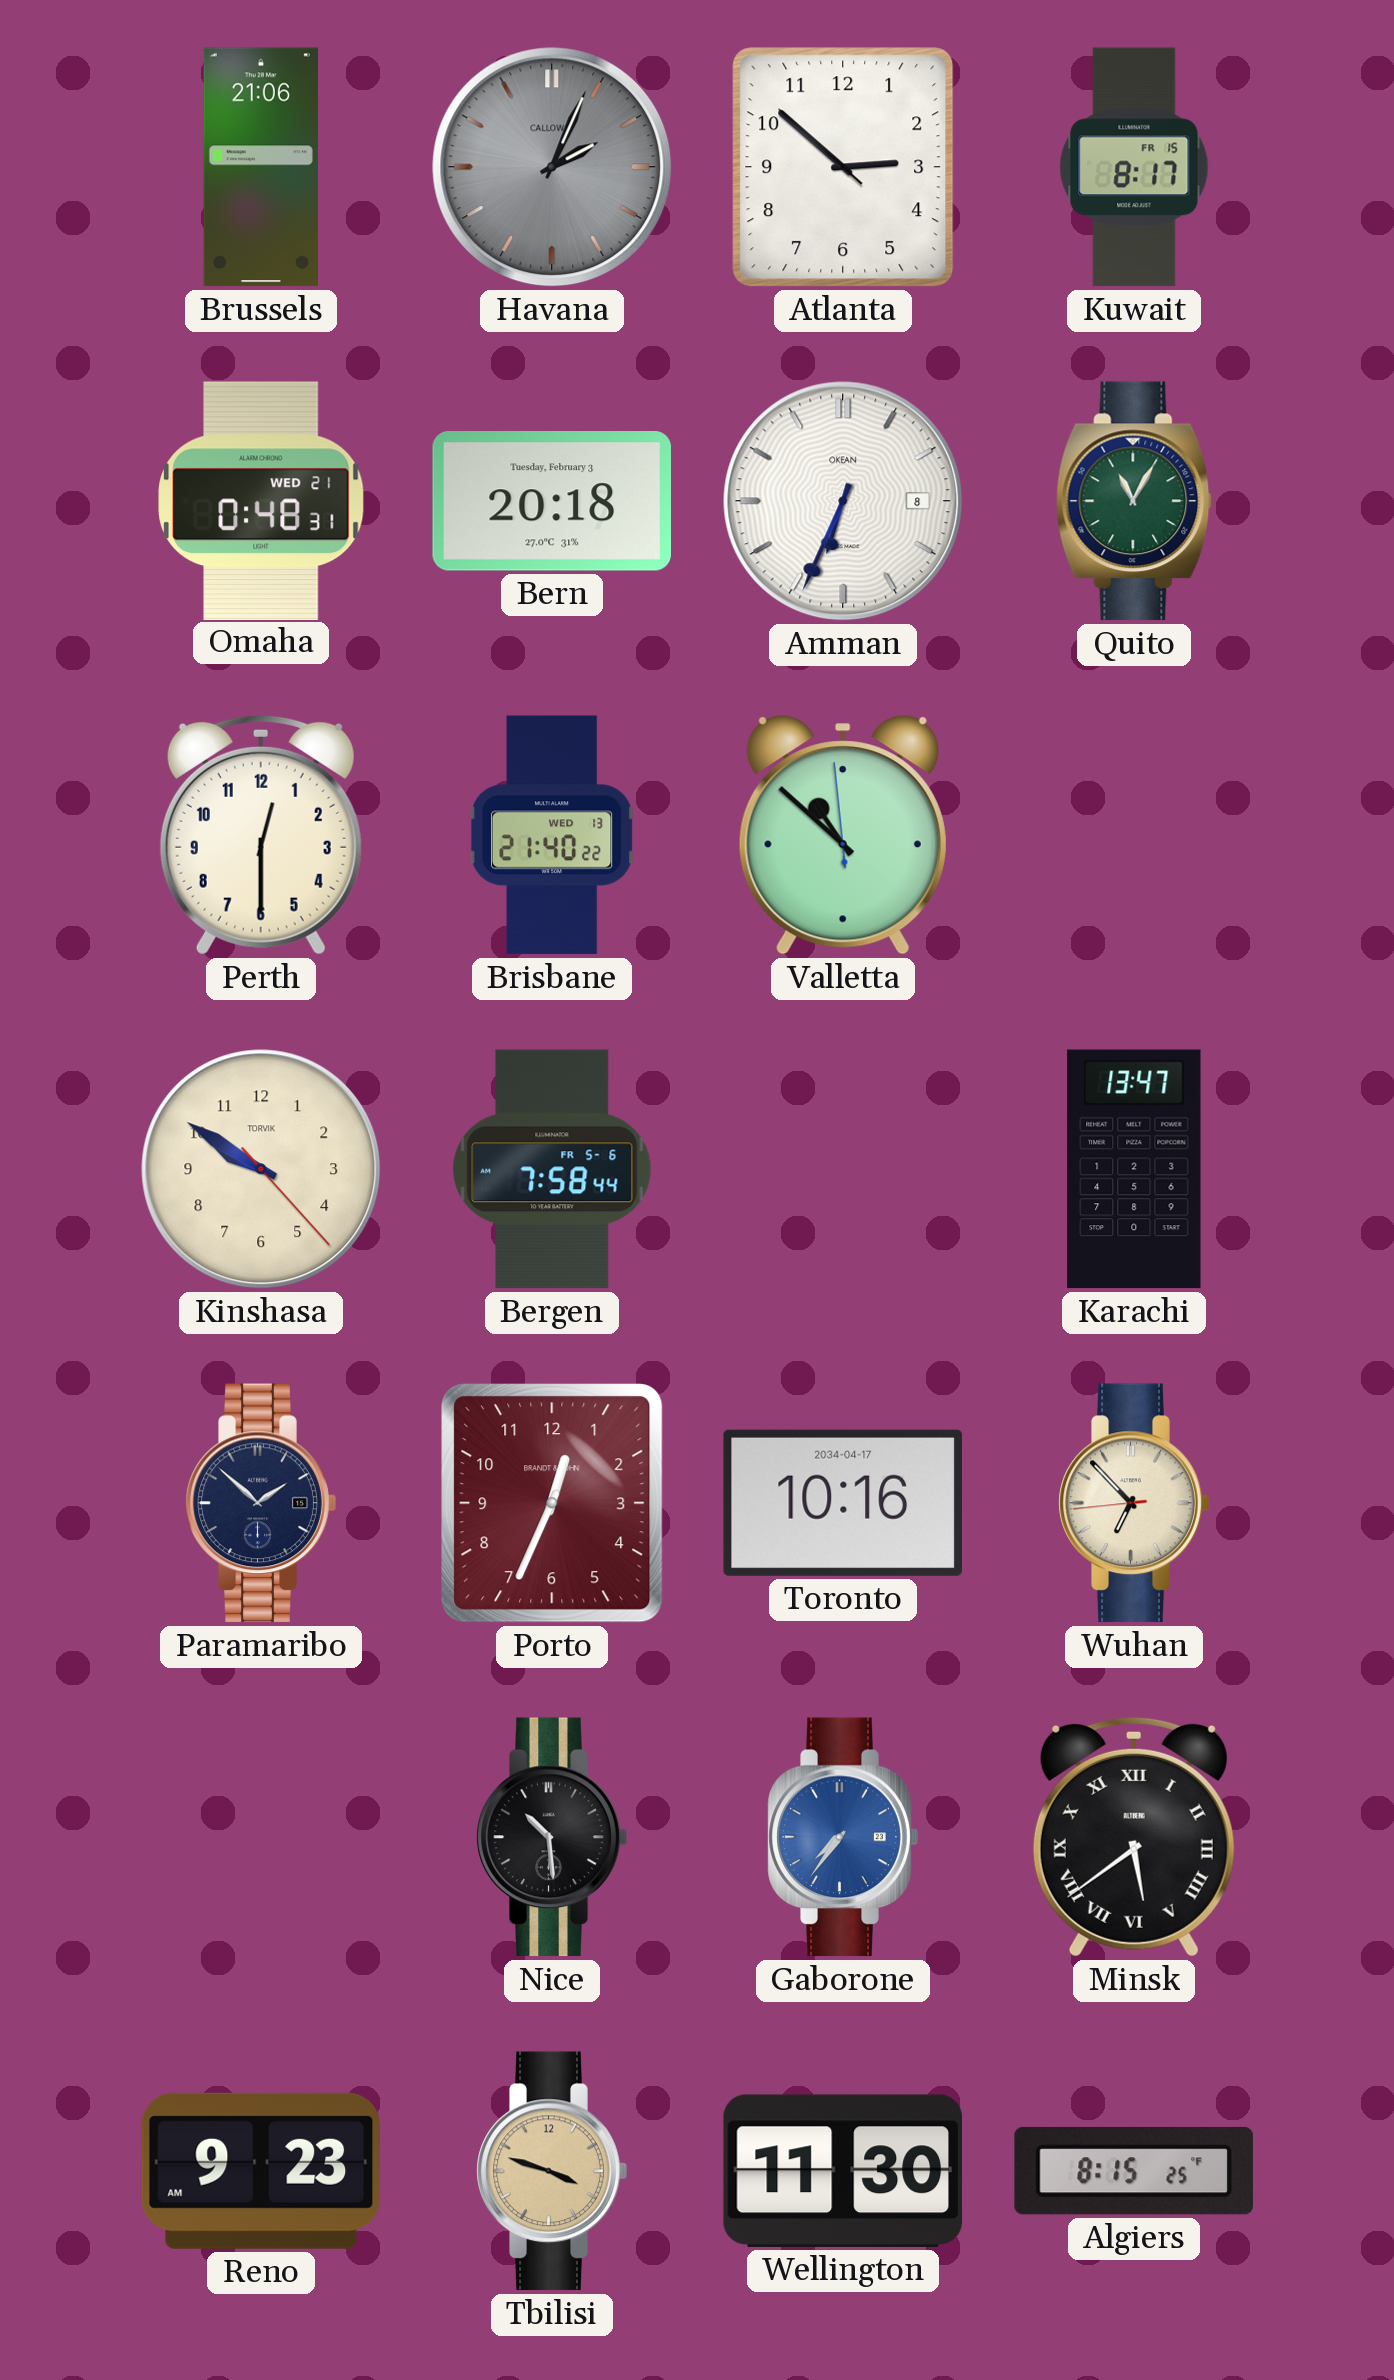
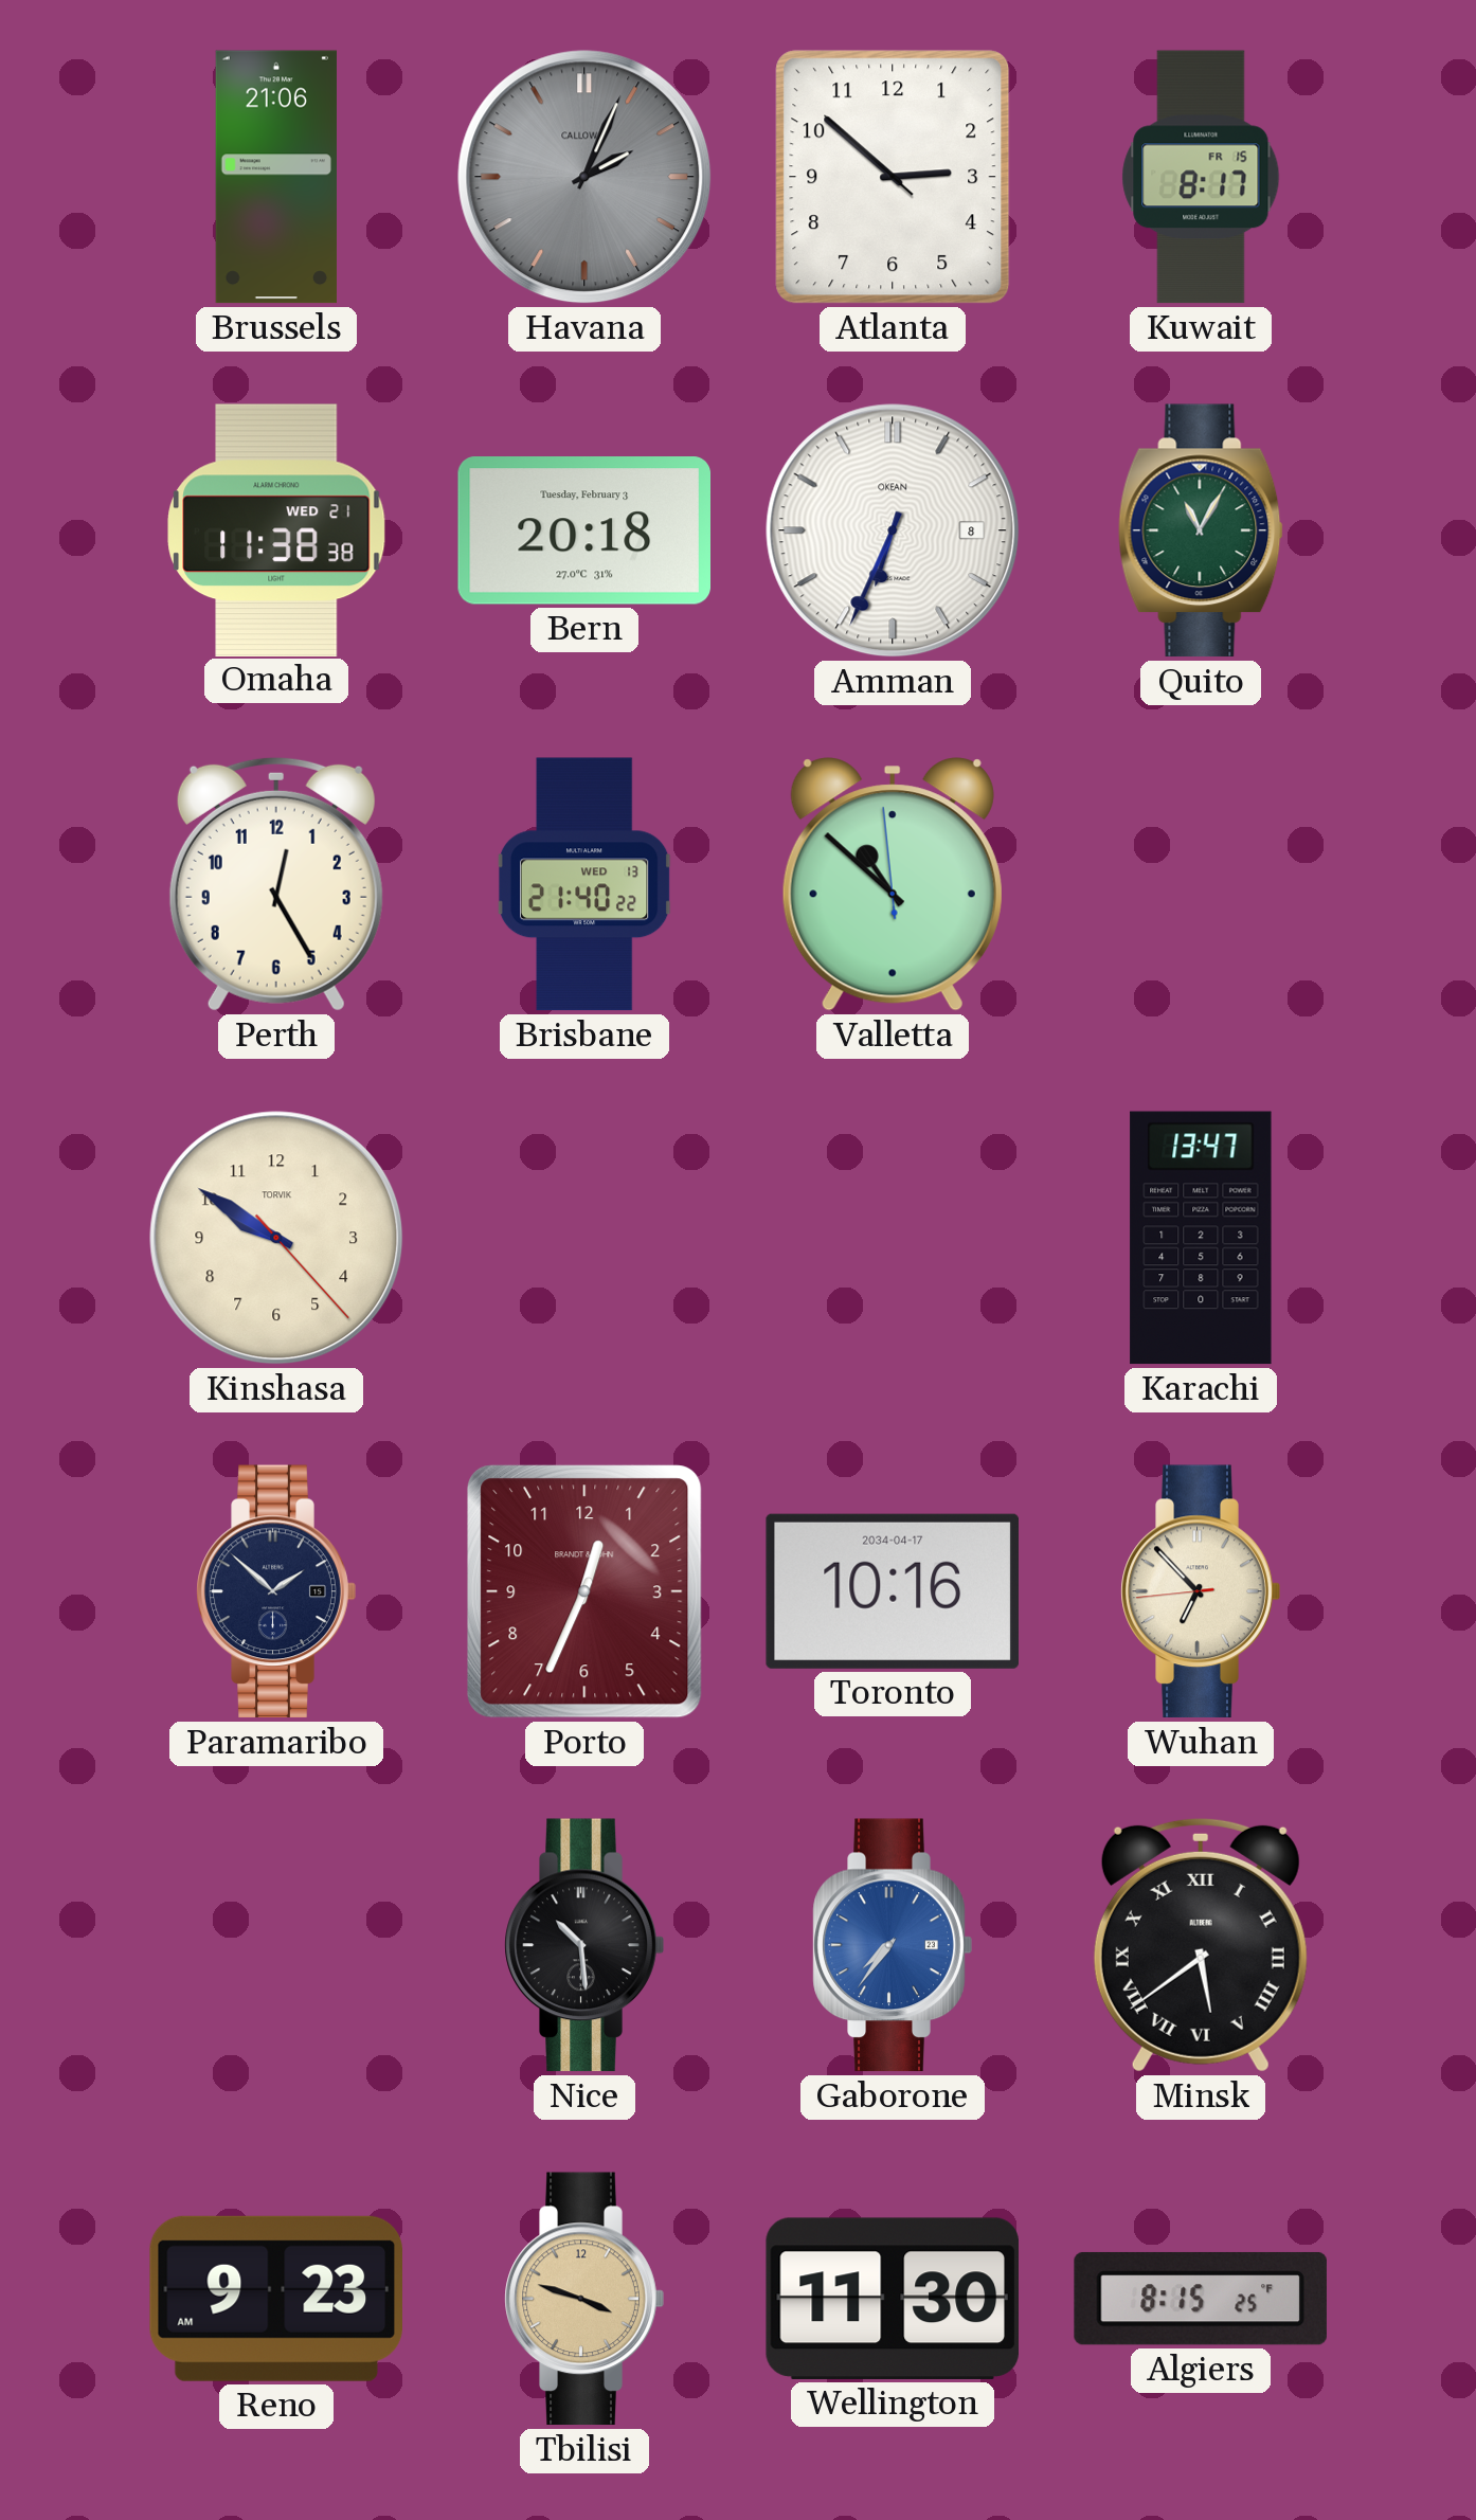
Omaha: 0:48 -> 11:38
Perth: 12:30 -> 12:25
Bergen: 7:58 -> none
